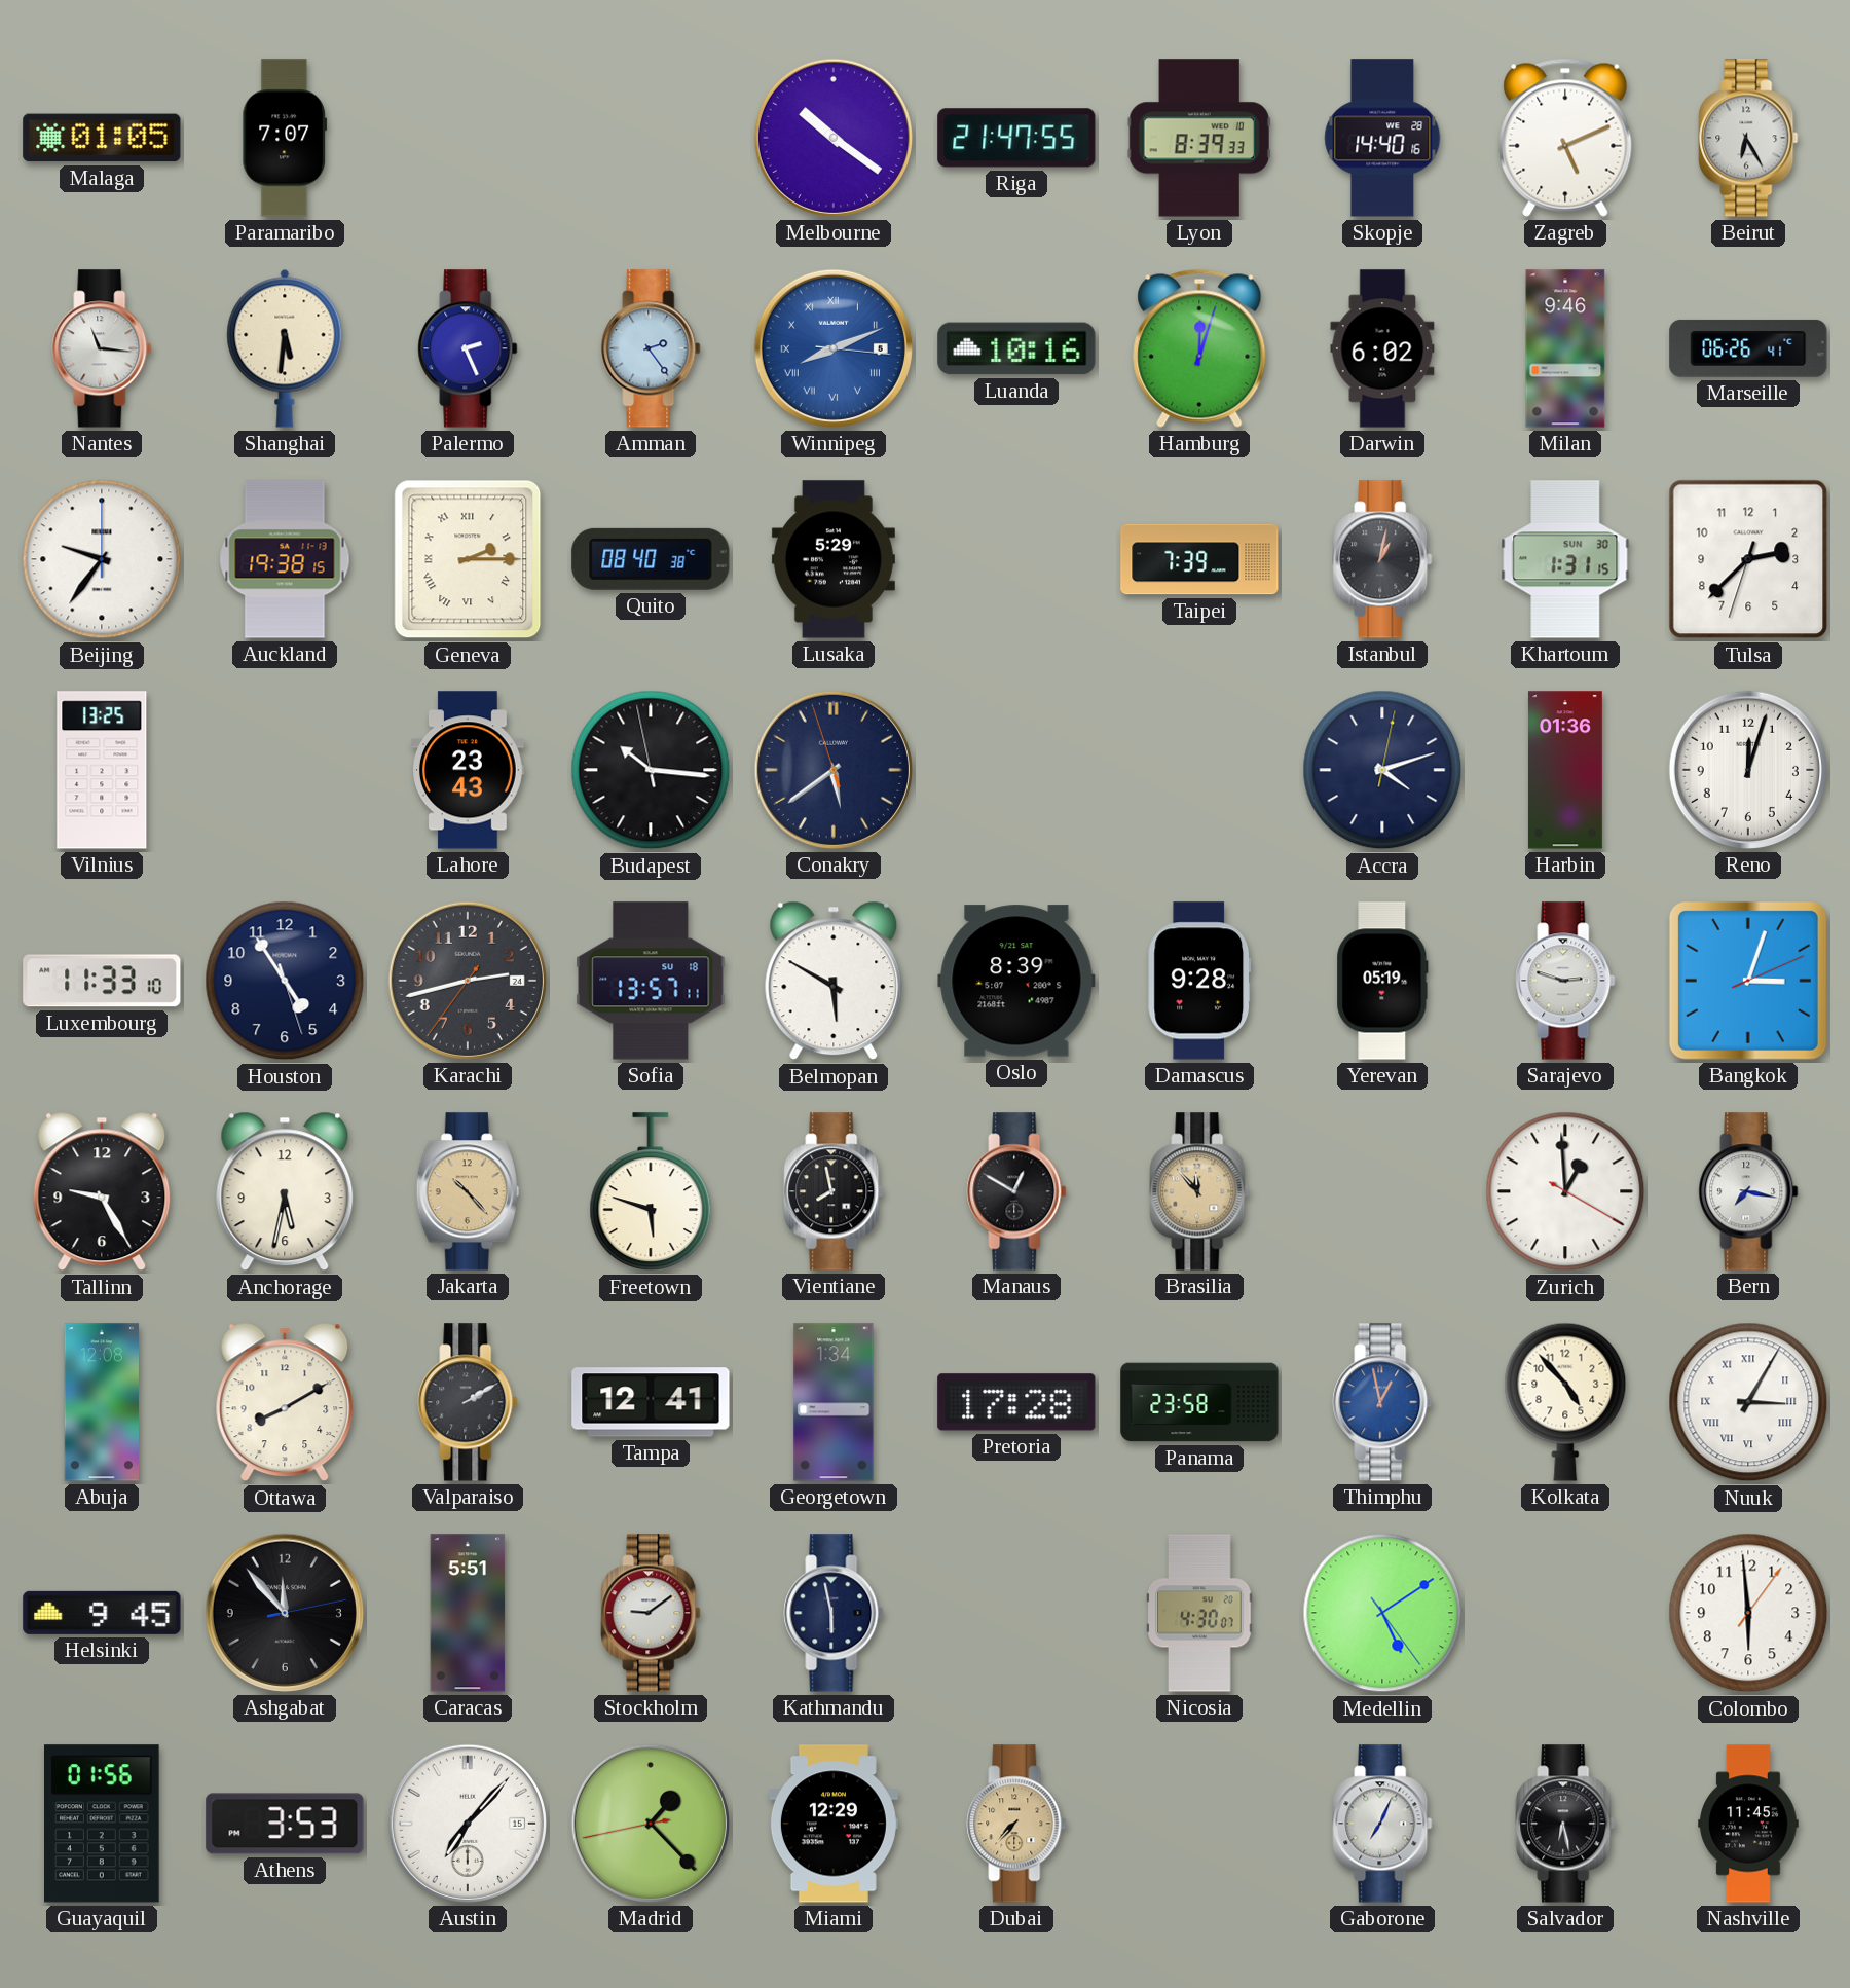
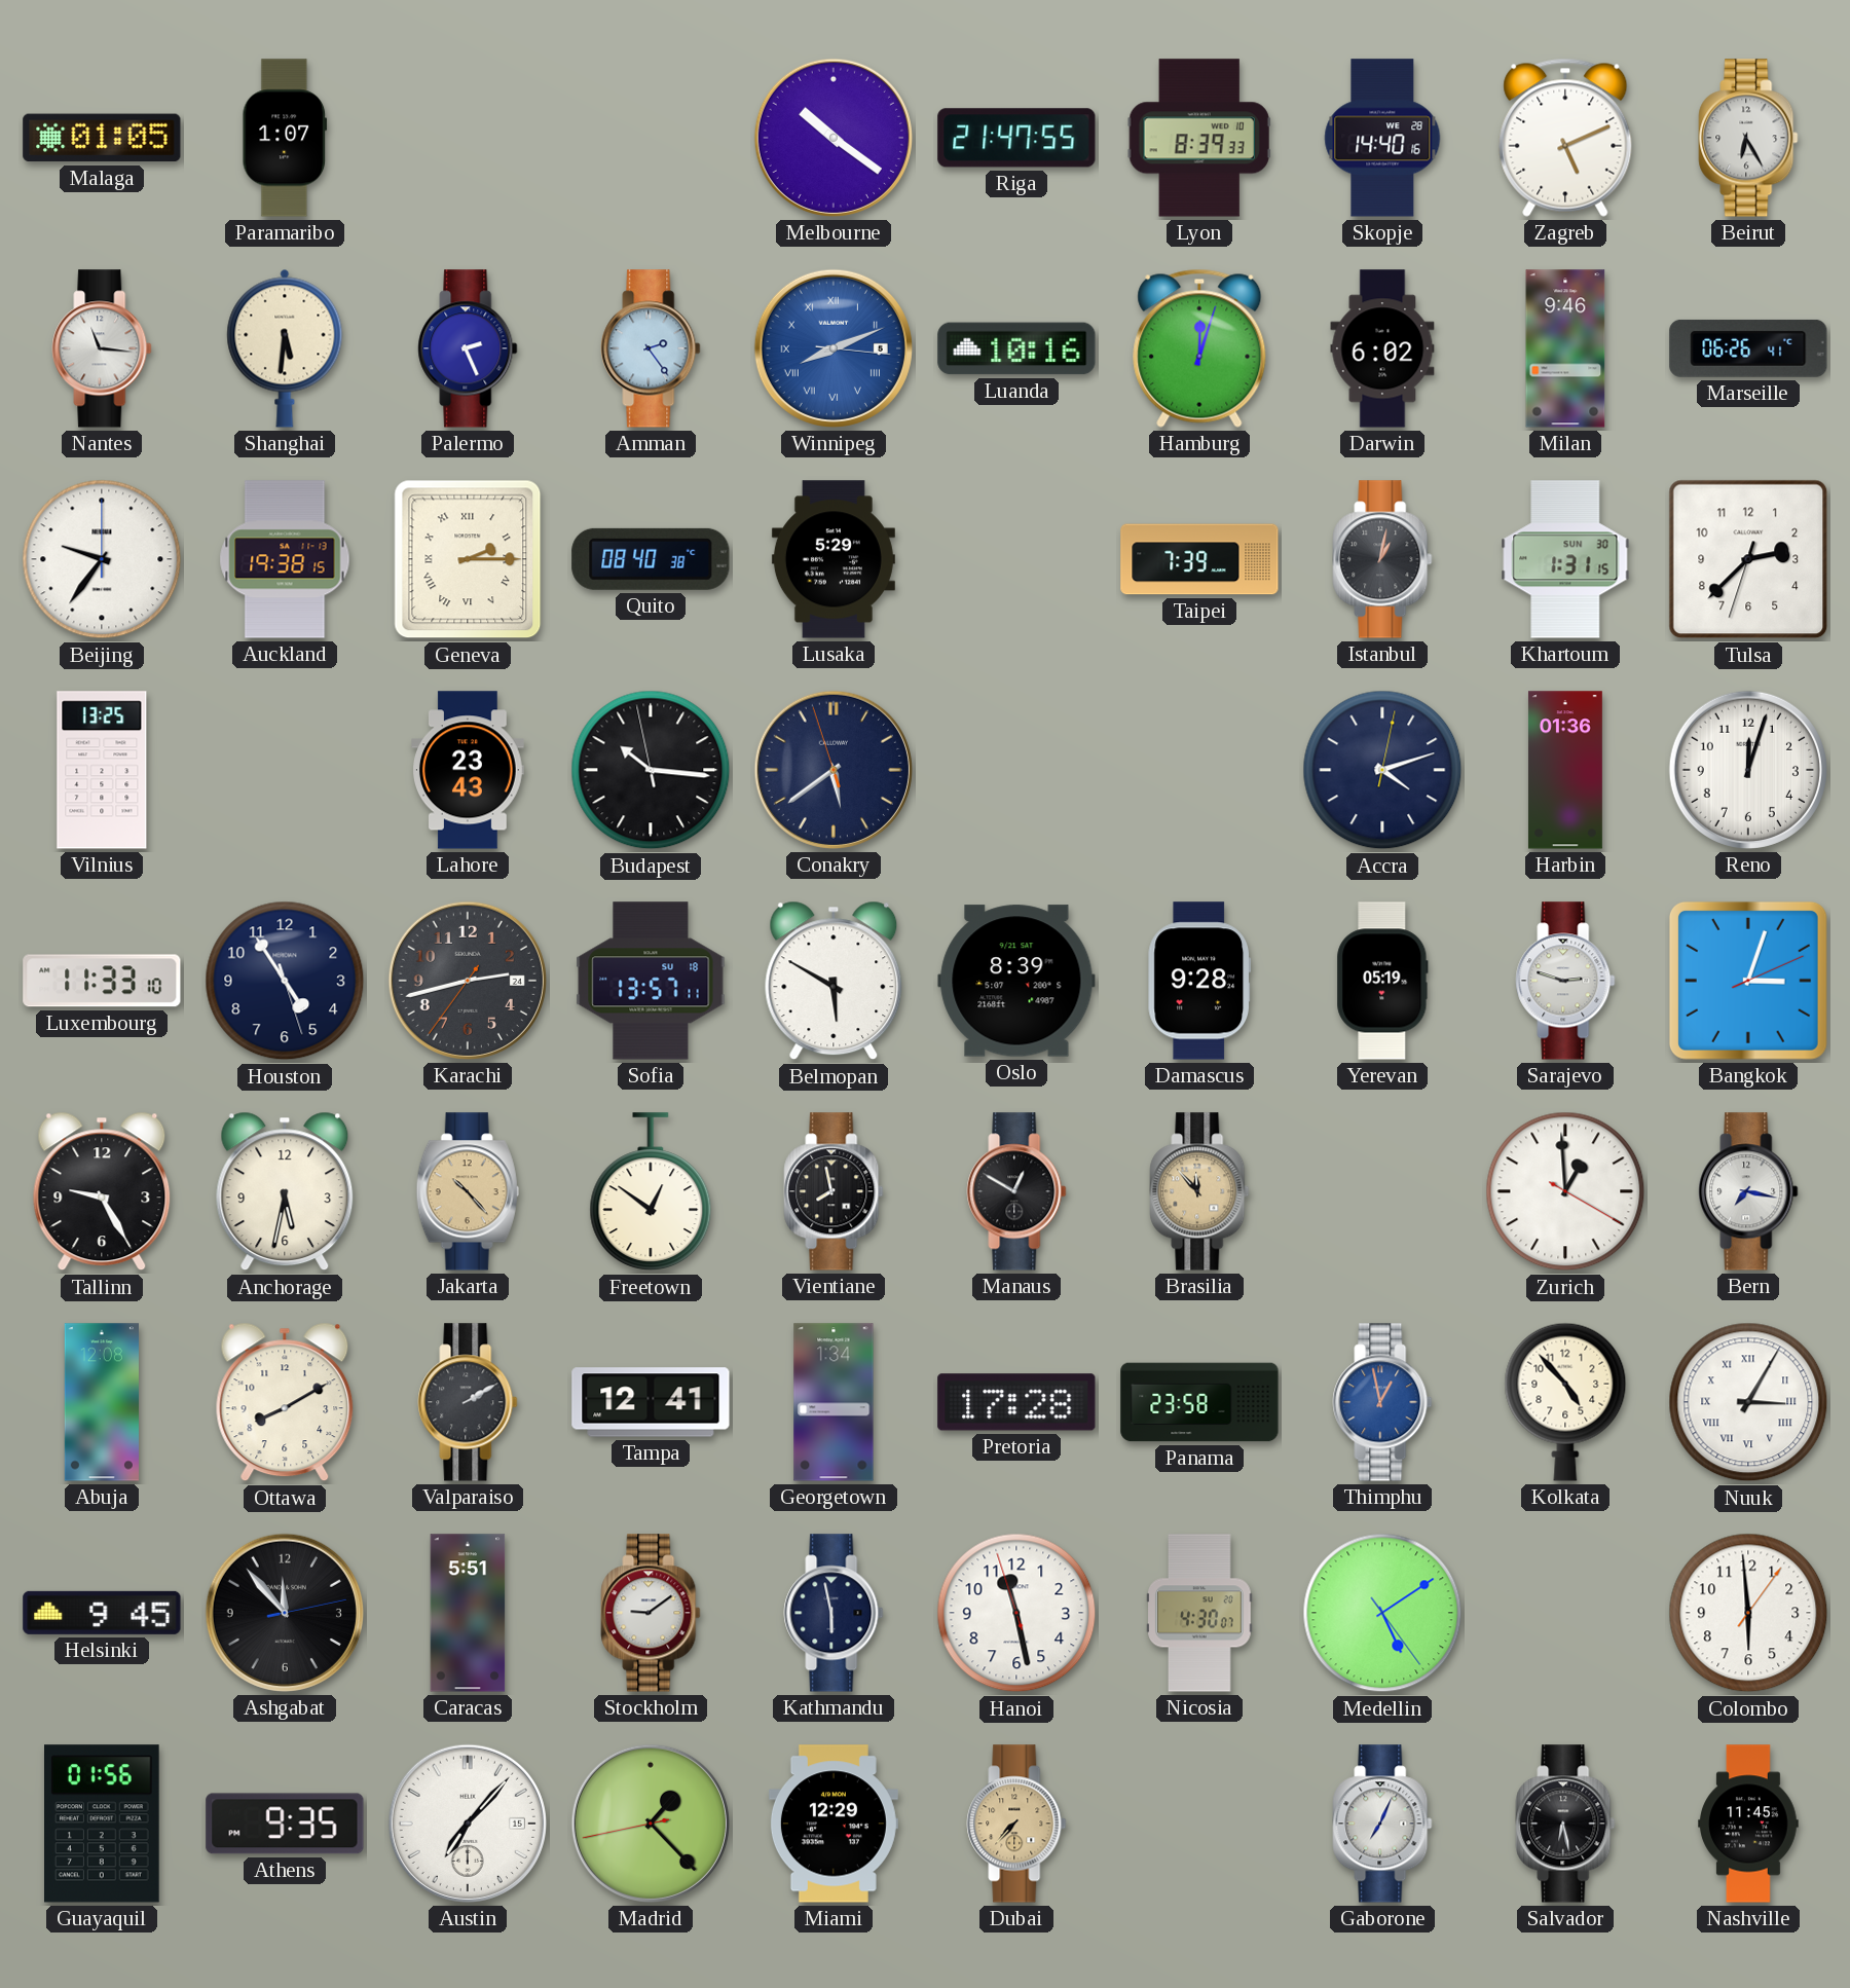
Paramaribo: 7:07 -> 1:07
Freetown: 5:48 -> 12:51
Hanoi: none -> 11:27
Athens: 3:53 -> 9:35
